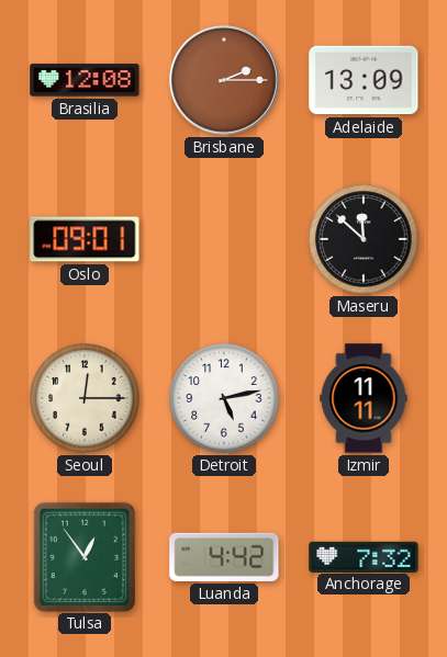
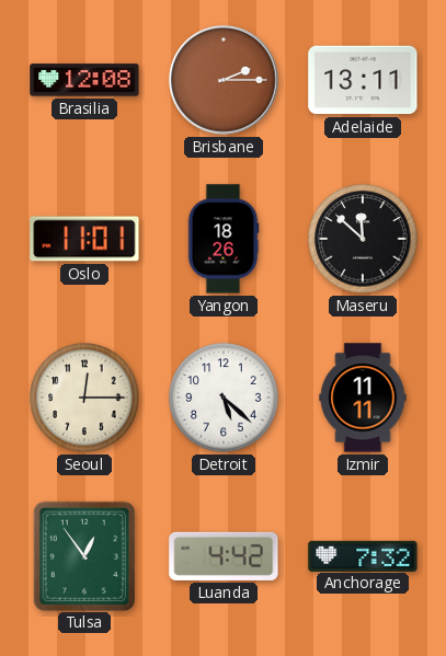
Adelaide: 13:09 -> 13:11
Oslo: 09:01 -> 11:01
Yangon: none -> 18:26
Detroit: 5:13 -> 5:22
